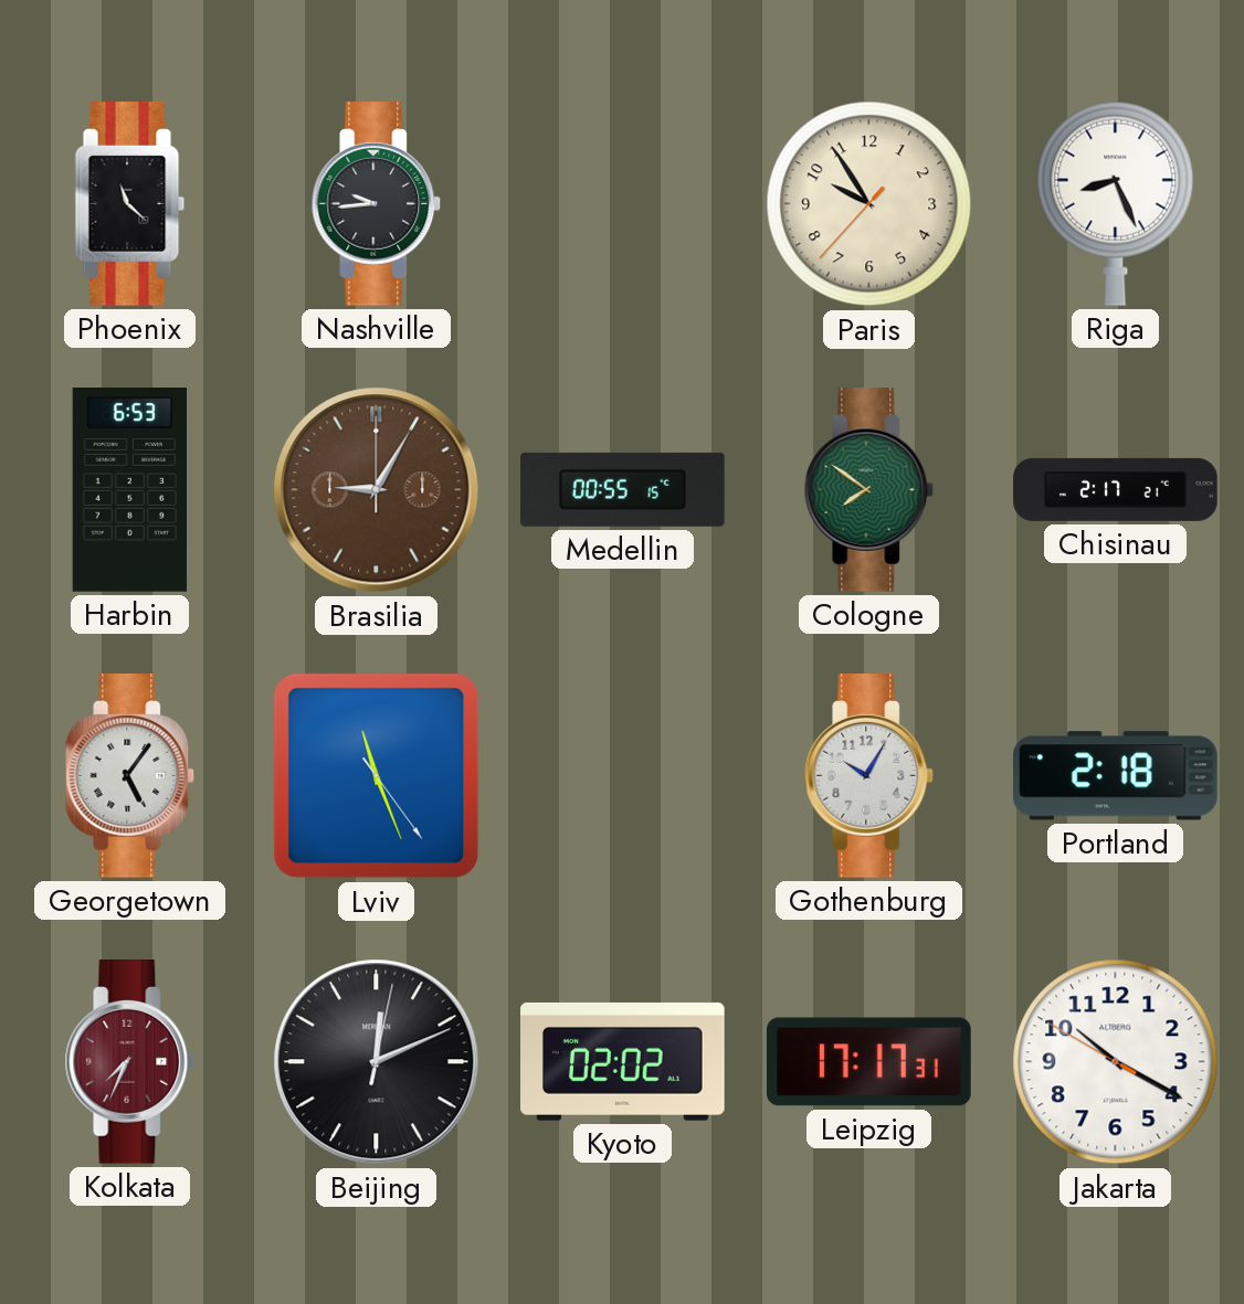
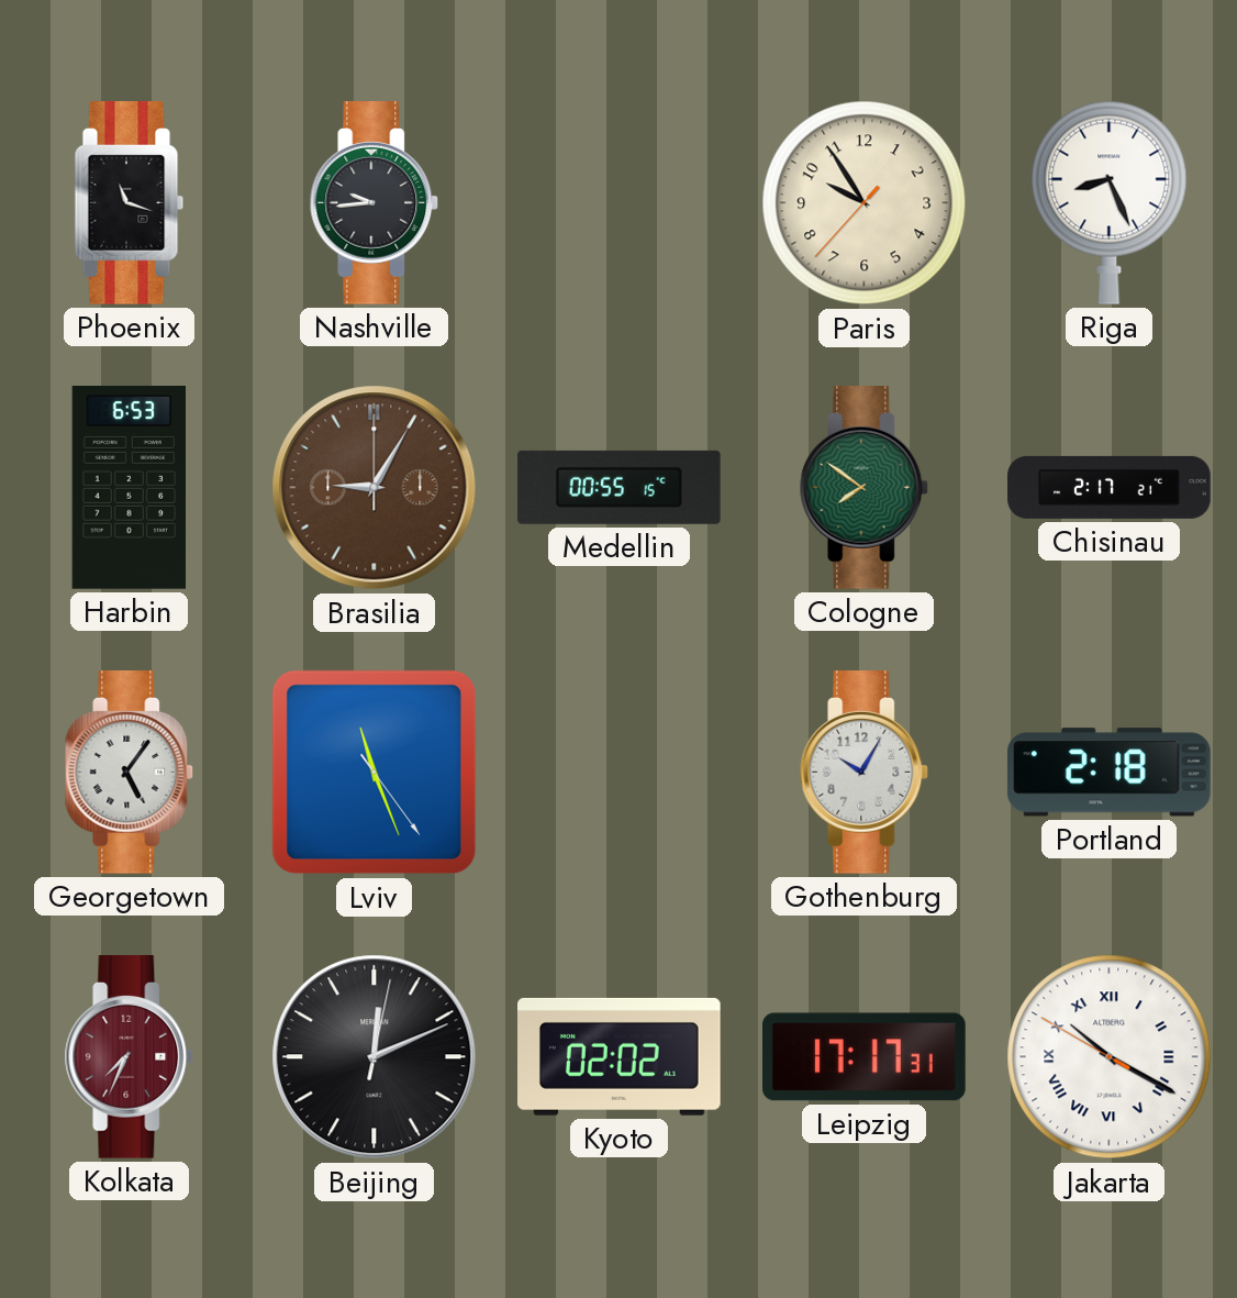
Phoenix: 11:22 -> 11:18
Jakarta numerals: Arabic -> Roman
